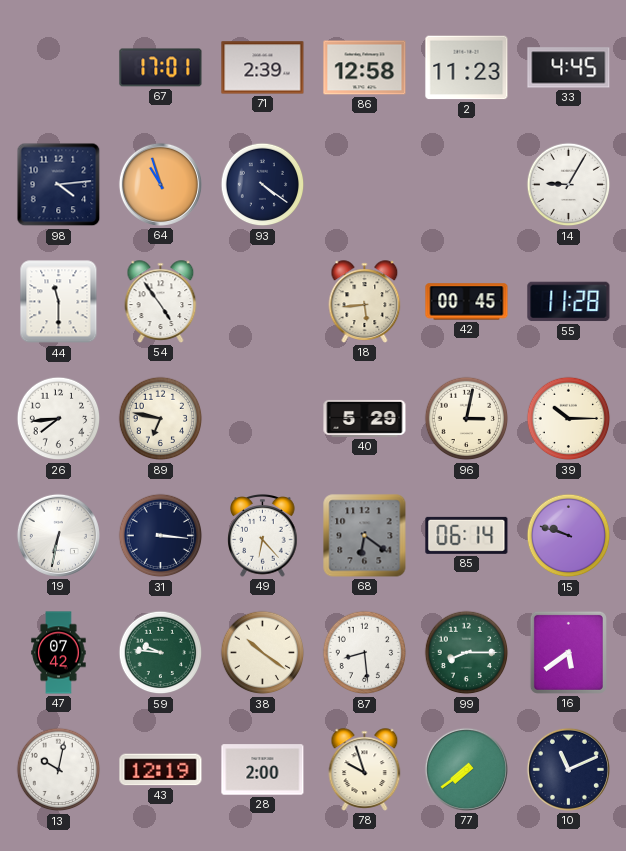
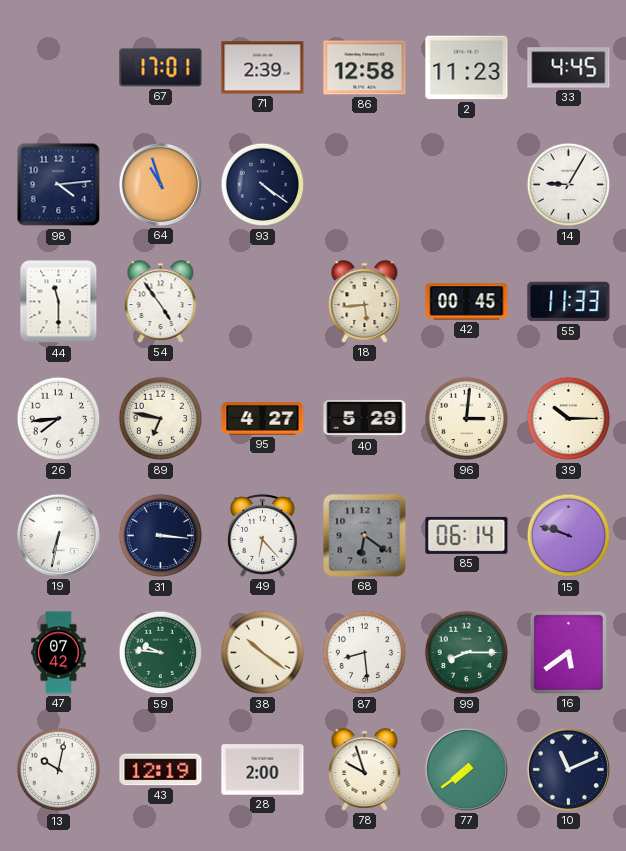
55: 11:28 -> 11:33
95: none -> 4:27
96: 3:02 -> 3:01
